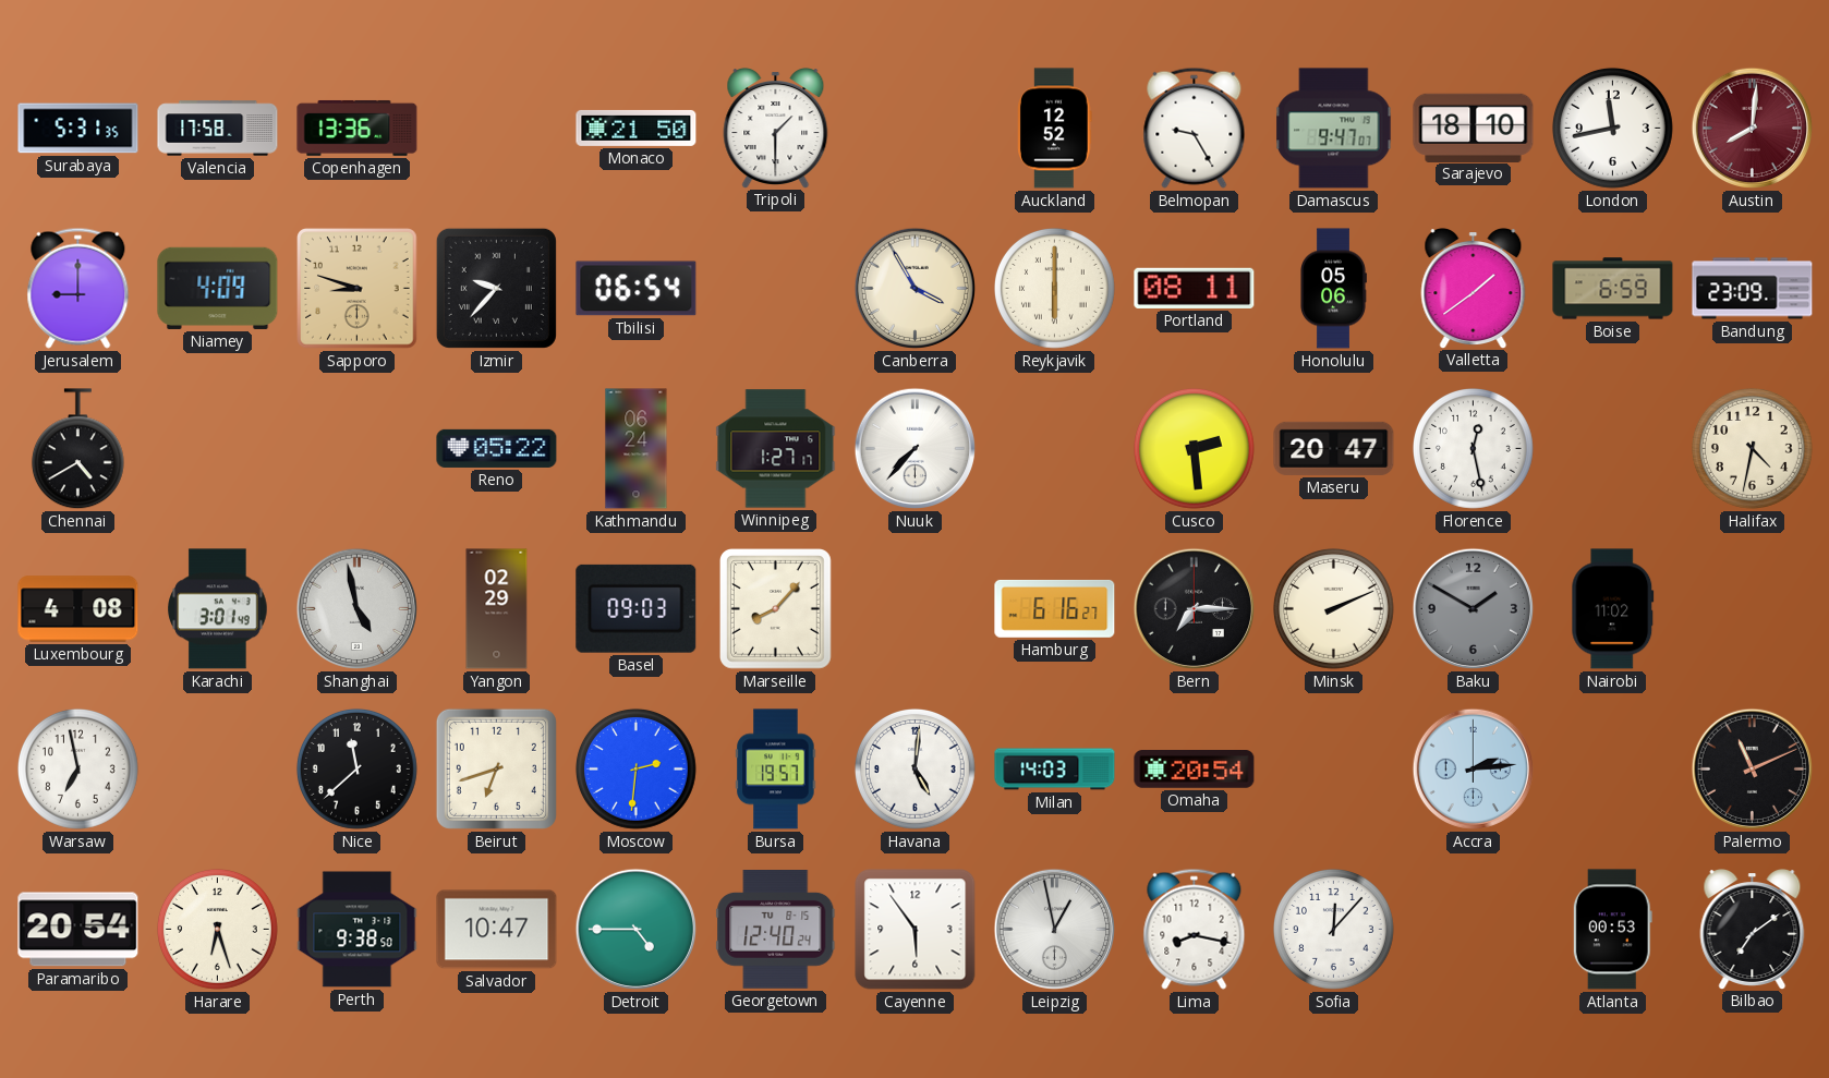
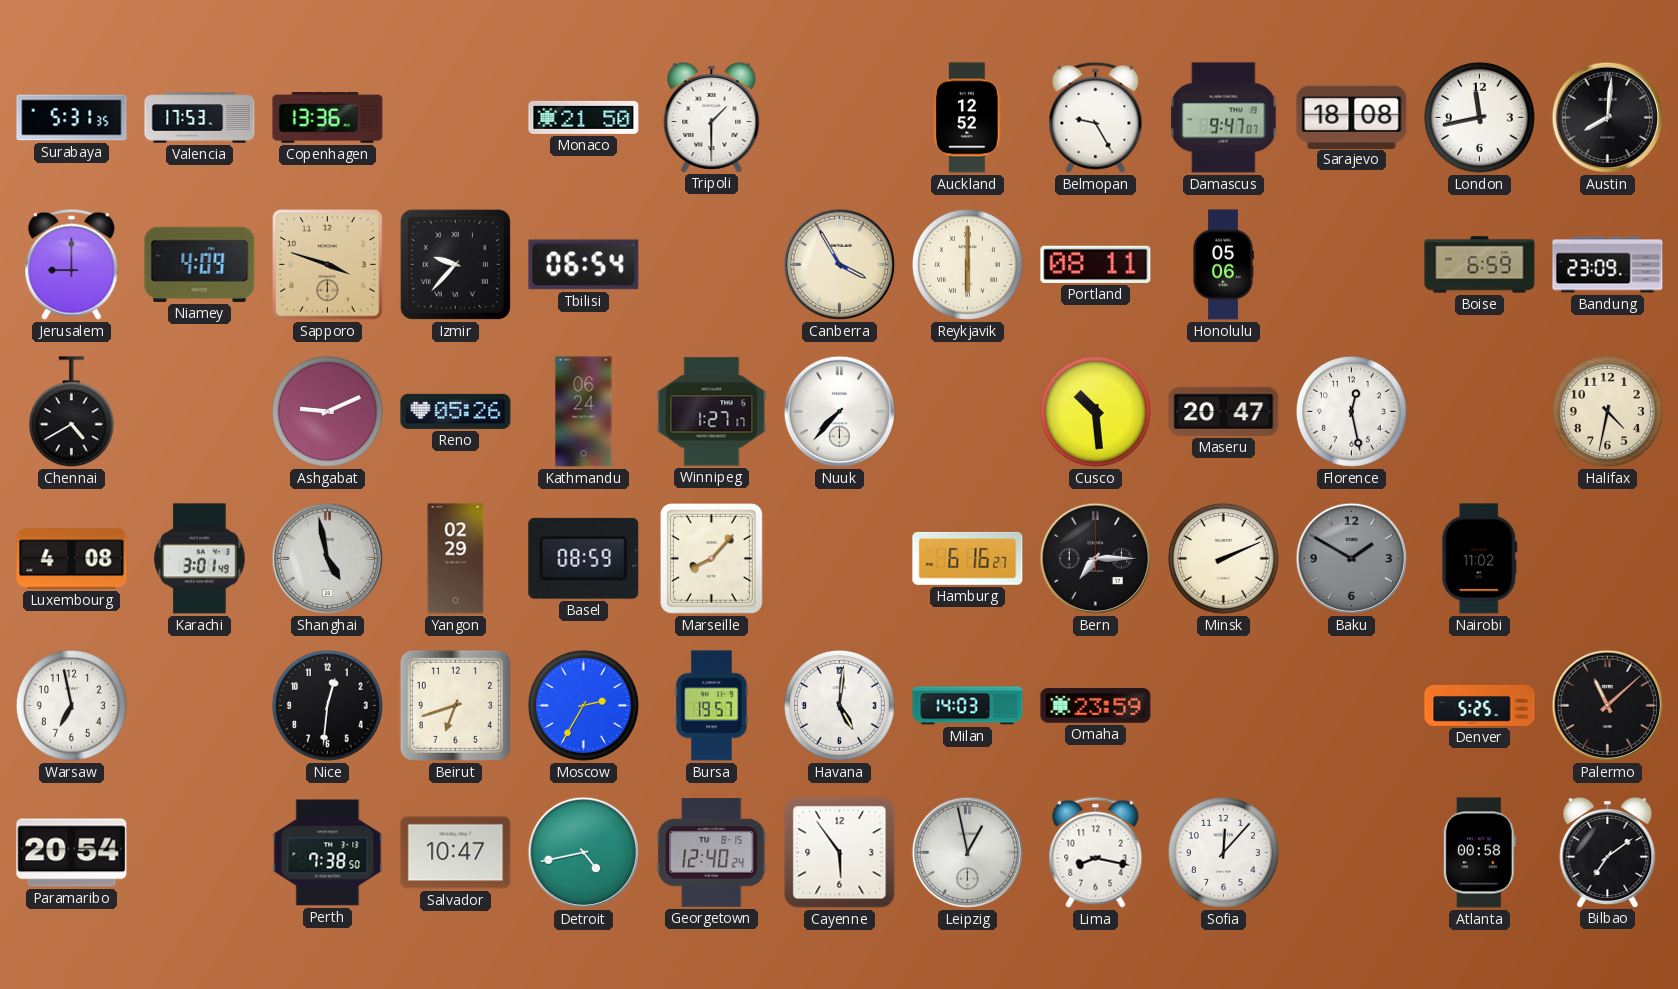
Valencia: 17:58 -> 17:53
Sarajevo: 18:10 -> 18:08
Austin dial: burgundy -> black
Sapporo: 8:48 -> 3:48
Valletta: 1:39 -> none
Ashgabat: none -> 9:11
Reno: 05:22 -> 05:26
Cusco: 2:29 -> 10:29
Basel: 09:03 -> 08:59
Nice: 11:38 -> 12:31
Moscow: 2:31 -> 2:35
Omaha: 20:54 -> 23:59
Accra: 2:14 -> none
Denver: none -> 5:25
Palermo: 11:11 -> 11:08
Harare: 6:27 -> none
Perth: 9:38 -> 7:38
Detroit: 4:45 -> 4:43
Atlanta: 00:53 -> 00:58
